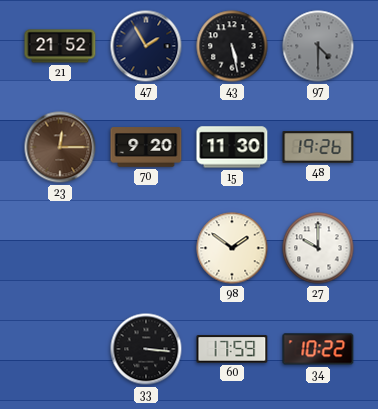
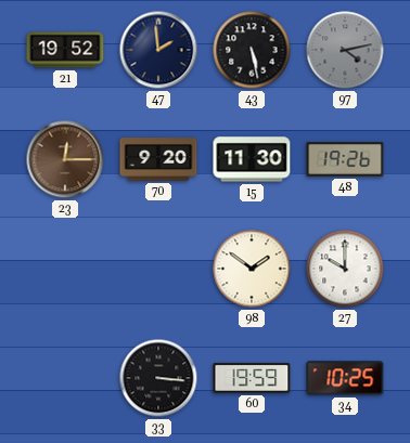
21: 21:52 -> 19:52
47: 1:55 -> 1:59
97: 4:30 -> 4:13
60: 17:59 -> 19:59
34: 10:22 -> 10:25
